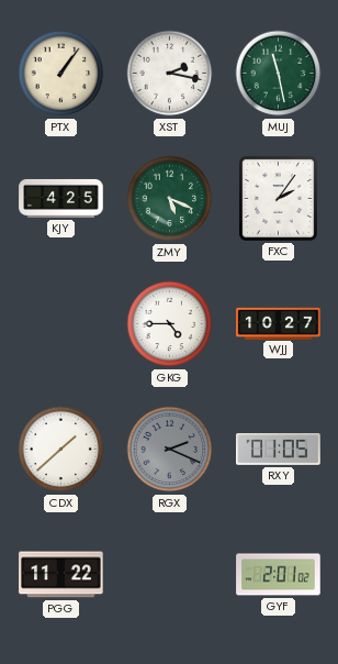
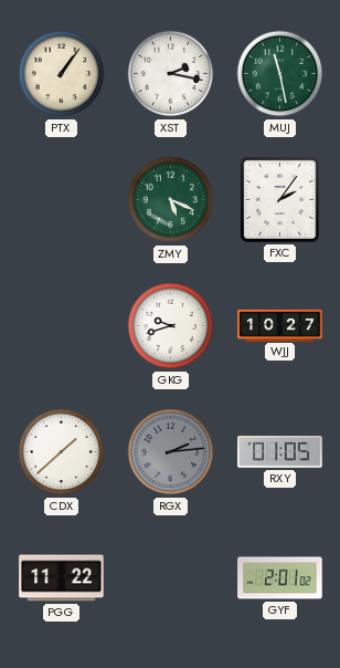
KJY: 4:25 -> none
GKG: 4:45 -> 9:42
RGX: 2:19 -> 2:14
